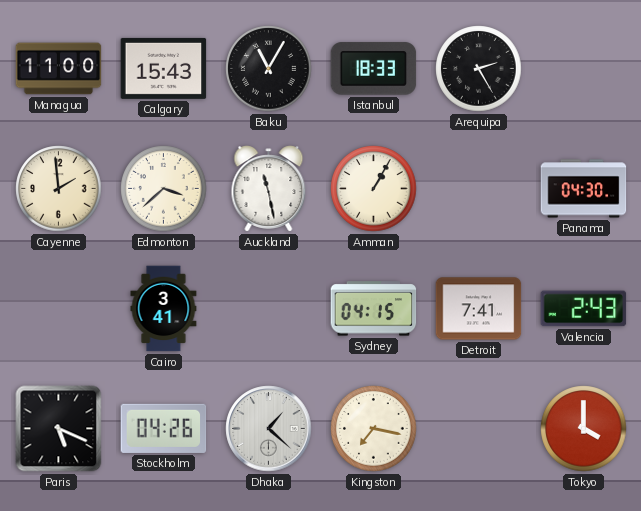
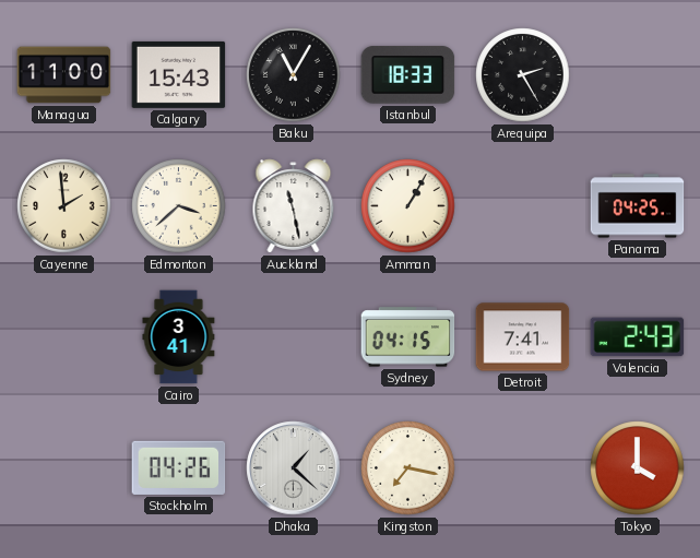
Panama: 04:30 -> 04:25
Paris: 5:19 -> none
